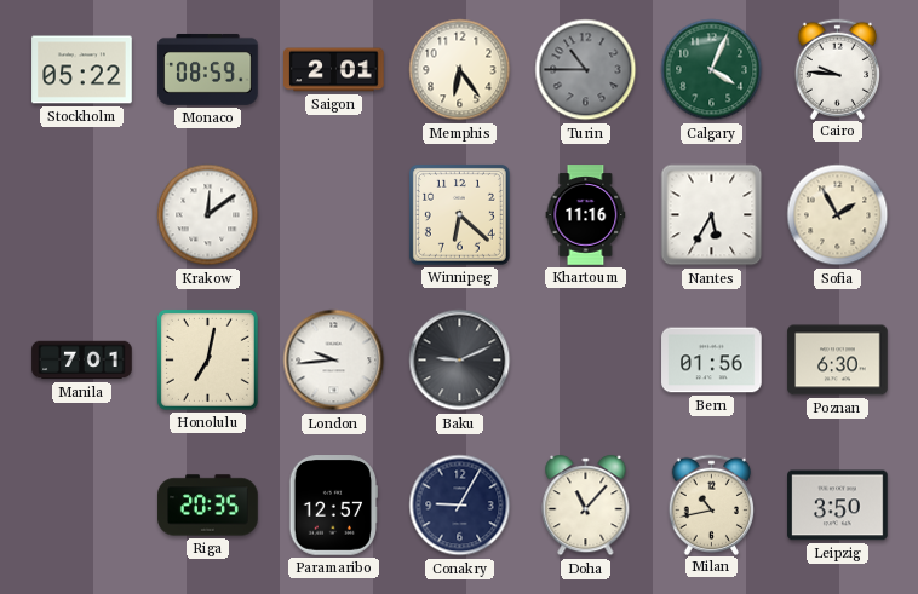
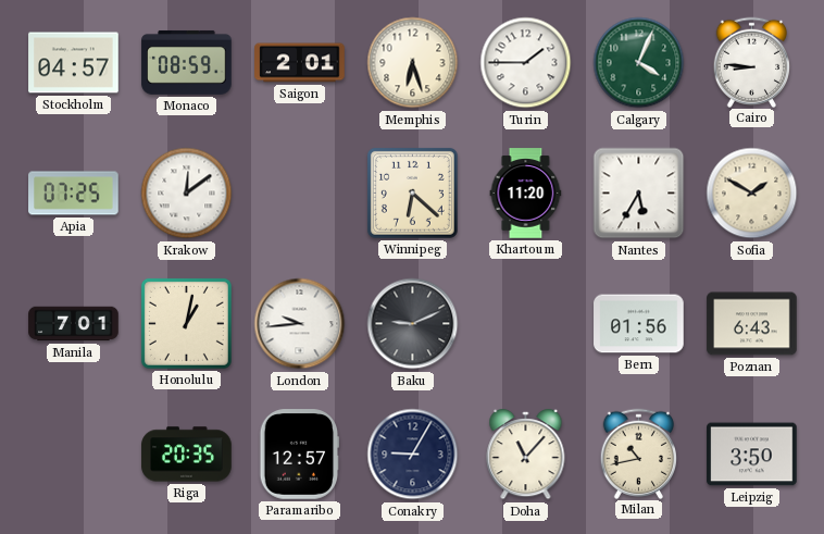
Stockholm: 05:22 -> 04:57
Memphis: 6:24 -> 6:27
Turin: 10:45 -> 1:45
Turin dial: grey -> white
Cairo: 9:46 -> 8:46
Apia: none -> 07:25
Khartoum: 11:16 -> 11:20
Sofia: 1:55 -> 1:50
Honolulu: 7:02 -> 1:02
Poznan: 6:30 -> 6:43
